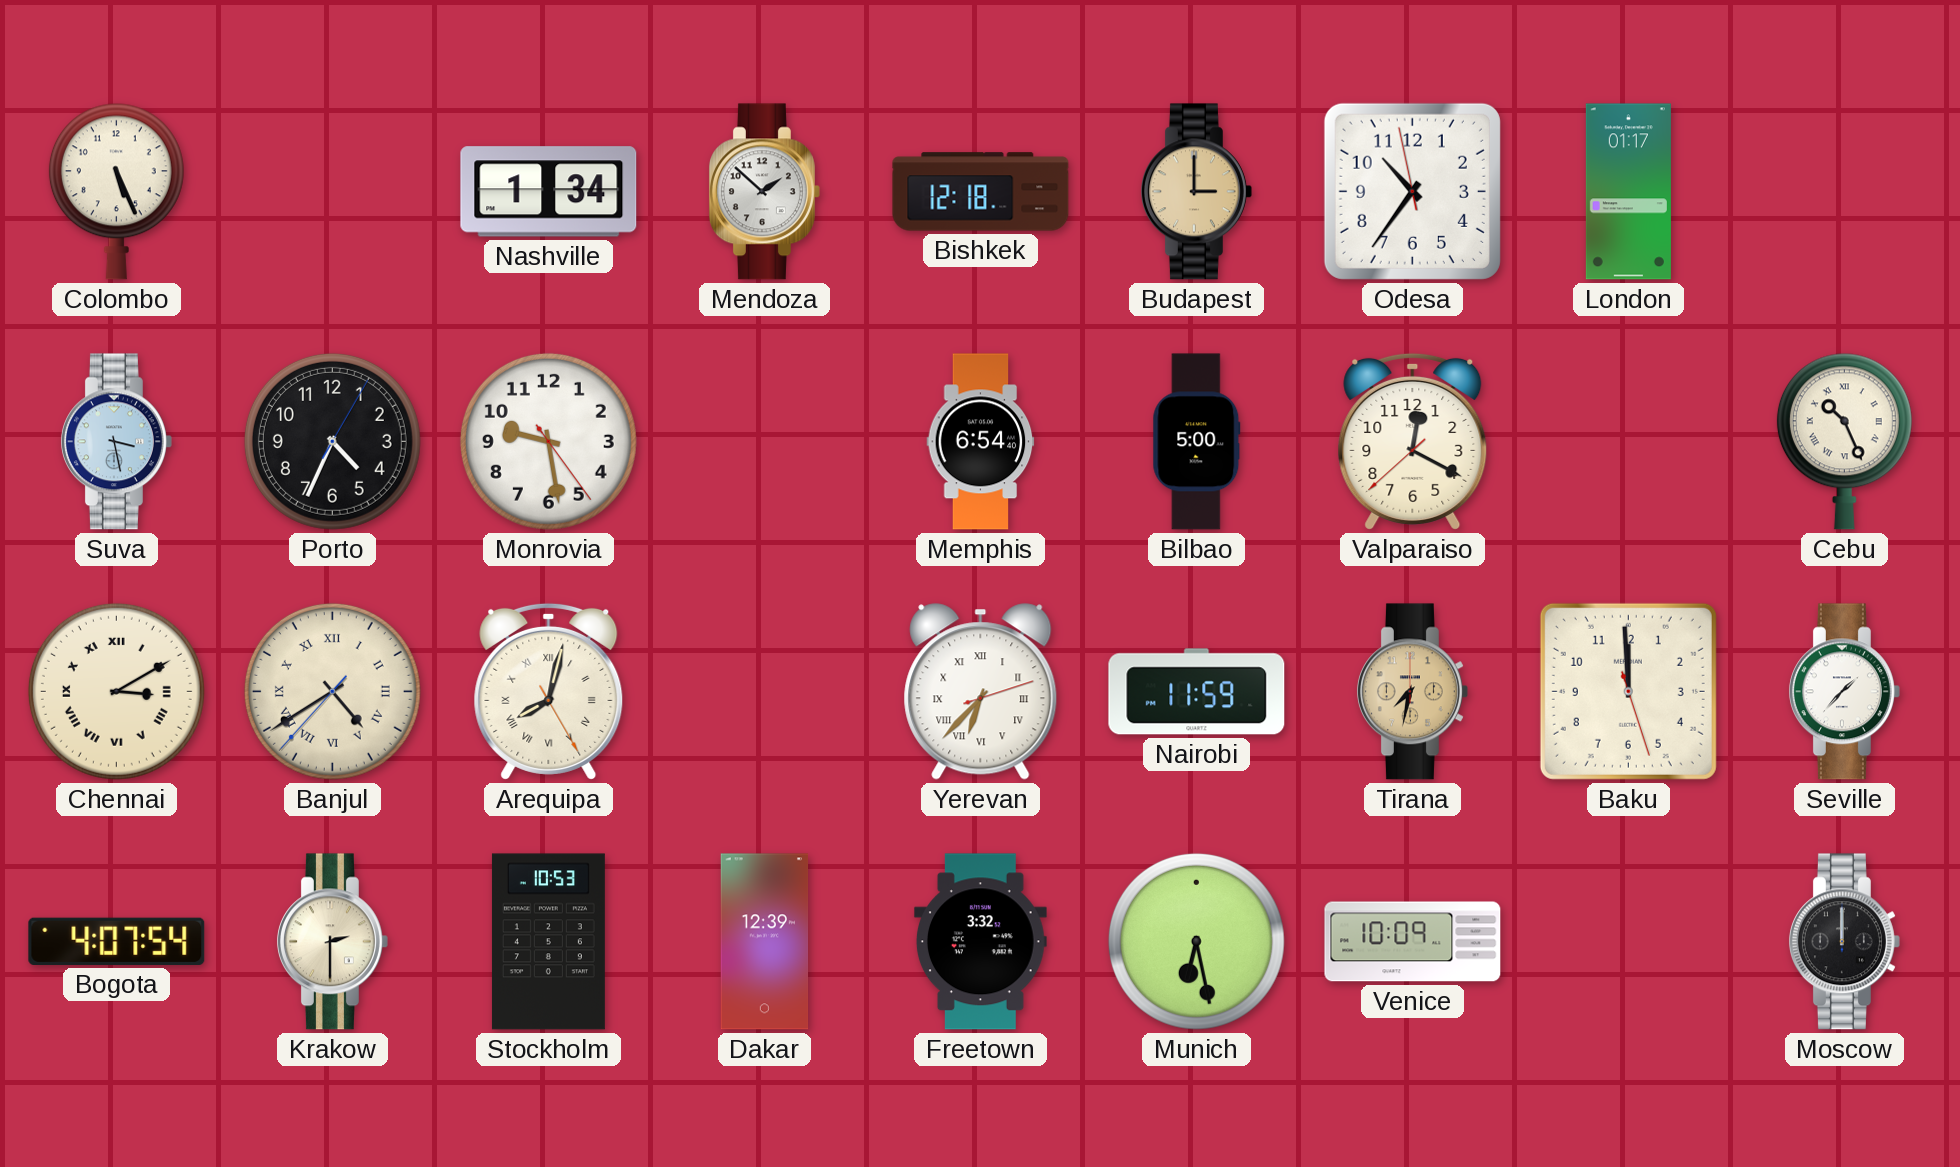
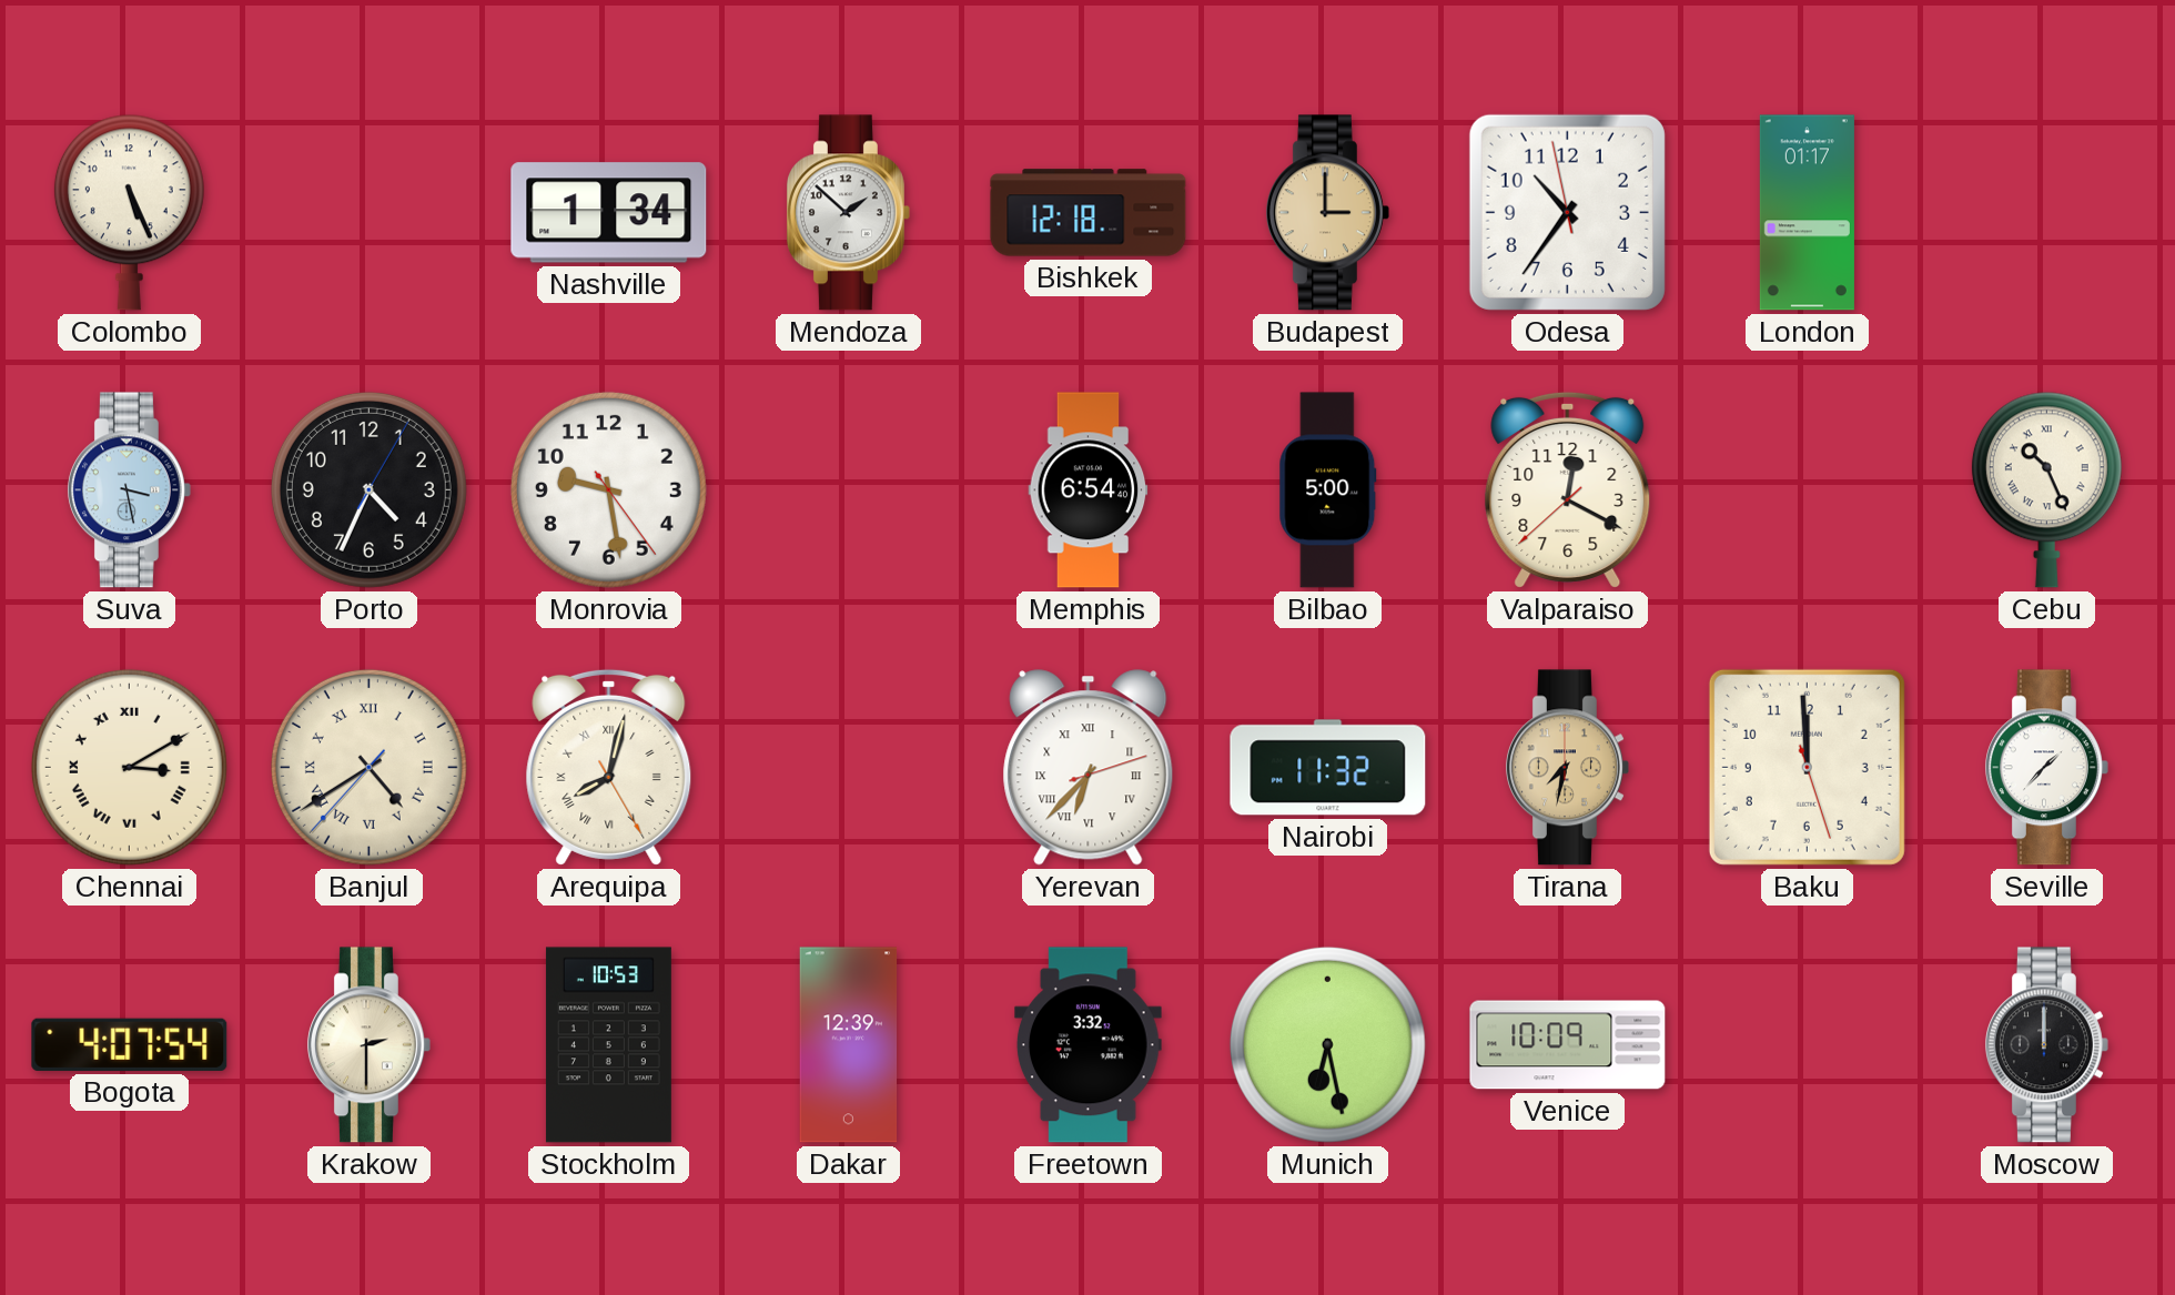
Nairobi: 11:59 -> 11:32
